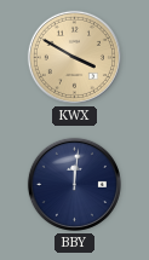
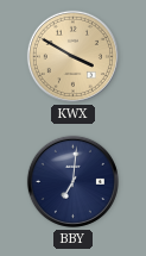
BBY: 12:01 -> 7:01
